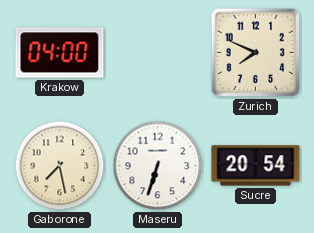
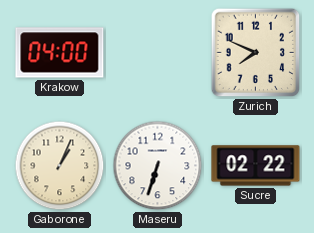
Gaborone: 7:28 -> 1:04
Sucre: 20:54 -> 02:22
